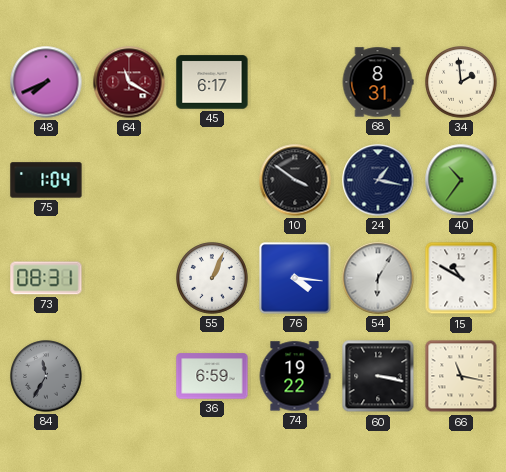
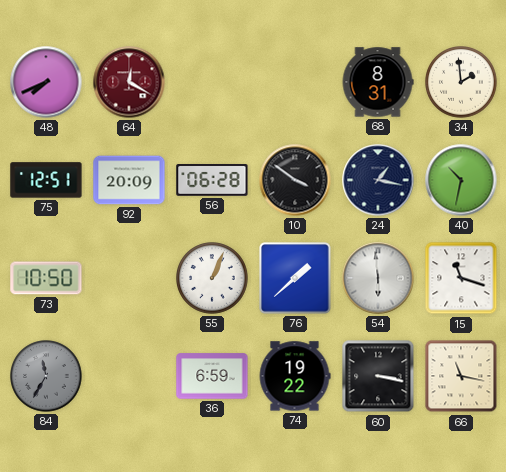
64: 11:20 -> 12:20
45: 6:17 -> none
75: 1:04 -> 12:51
92: none -> 20:09
56: none -> 06:28
40: 10:36 -> 10:32
73: 08:31 -> 10:50
76: 4:16 -> 1:38
54: 6:05 -> 5:59
15: 10:50 -> 11:18
